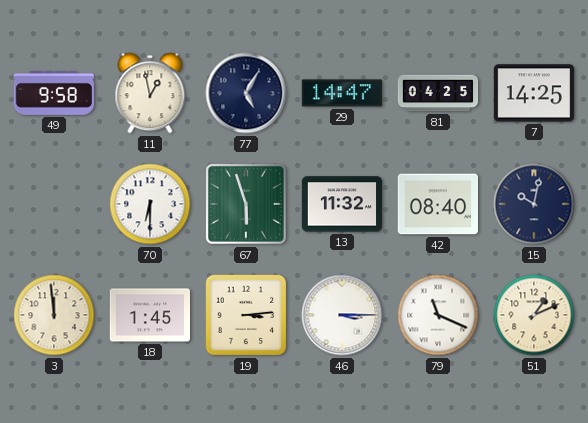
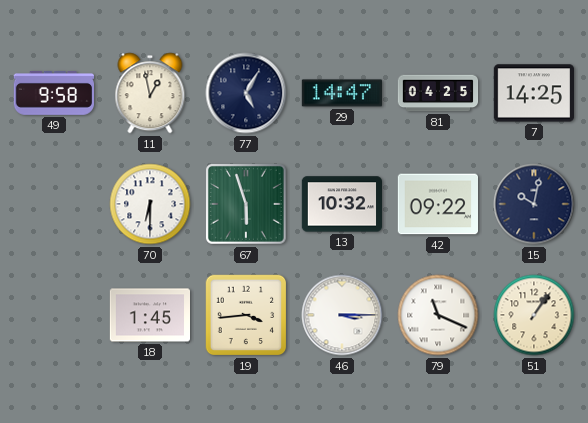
13: 11:32 -> 10:32
42: 08:40 -> 09:22
3: 11:59 -> none
19: 3:14 -> 3:44
51: 1:11 -> 1:06
